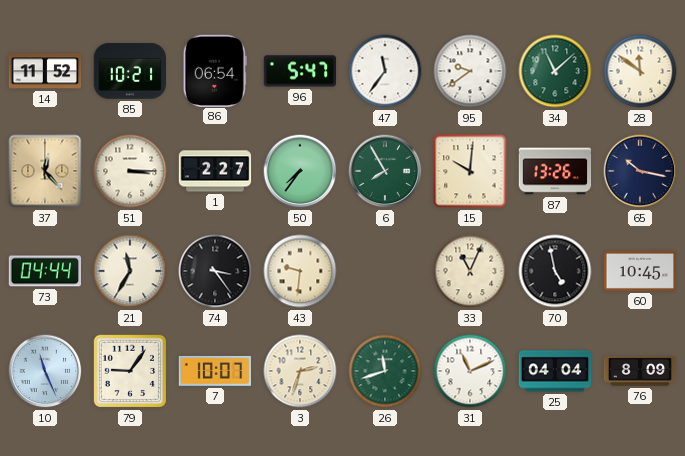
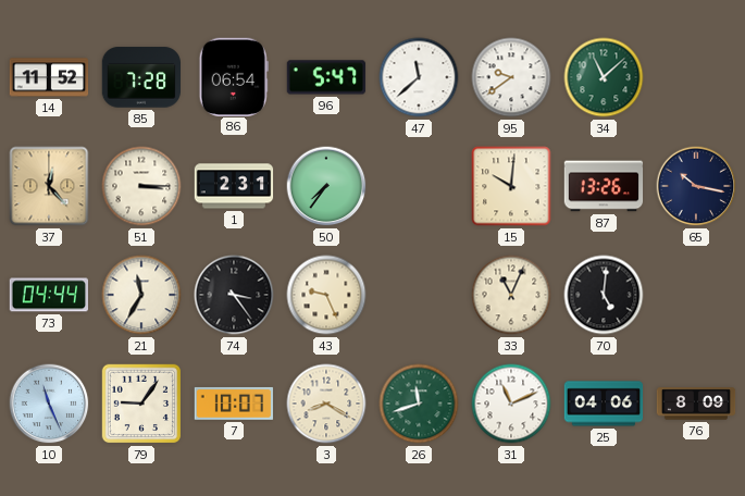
85: 10:21 -> 7:28
47: 11:36 -> 11:38
28: 11:51 -> none
1: 2:27 -> 2:31
6: 7:55 -> none
43: 9:31 -> 9:26
70: 4:58 -> 5:01
60: 10:45 -> none
3: 2:33 -> 8:20
25: 04:04 -> 04:06
